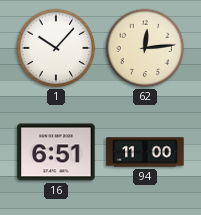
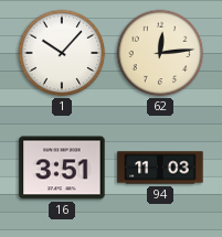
16: 6:51 -> 3:51
94: 11:00 -> 11:03
